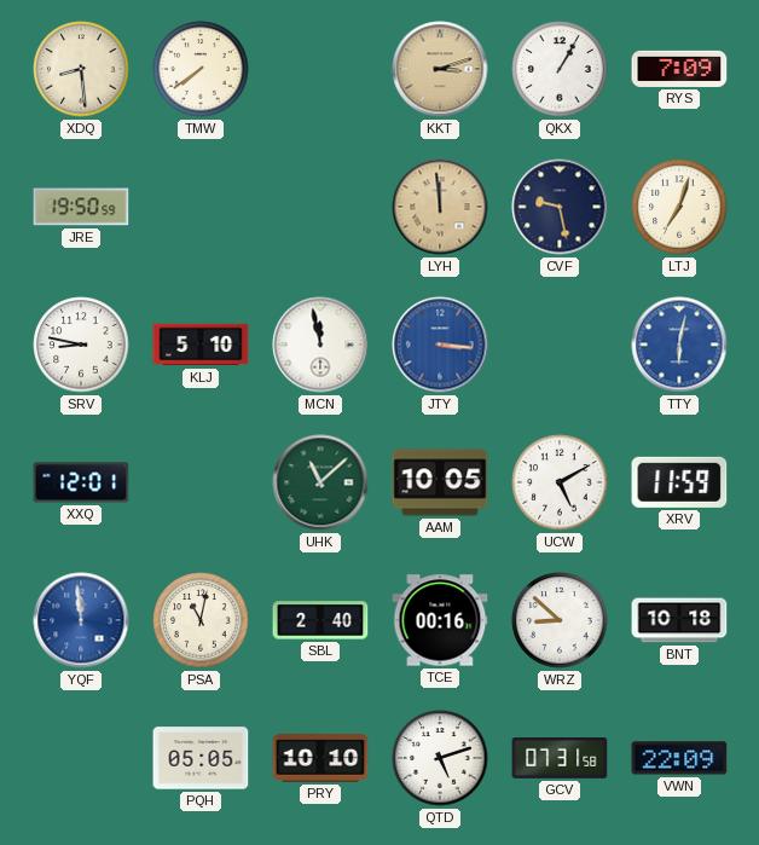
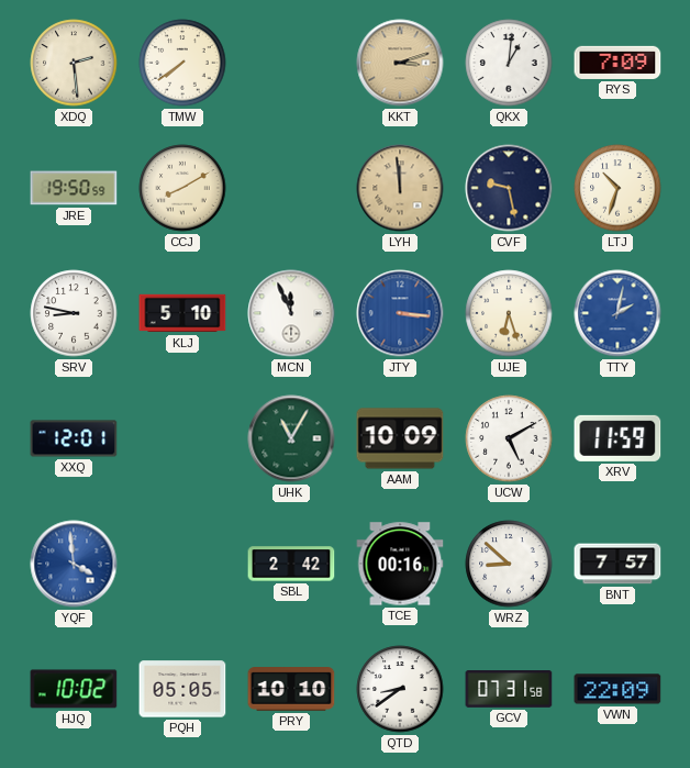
XDQ: 8:29 -> 2:29
QKX: 1:05 -> 1:01
CCJ: none -> 8:10
LTJ: 7:03 -> 10:33
MCN: 11:58 -> 11:56
UJE: none -> 6:27
TTY: 6:02 -> 2:02
UHK: 11:08 -> 11:05
AAM: 10:05 -> 10:09
YQF: 11:59 -> 3:59
PSA: 11:02 -> none
SBL: 2:40 -> 2:42
BNT: 10:18 -> 7:57
HJQ: none -> 10:02
QTD: 5:12 -> 8:39
